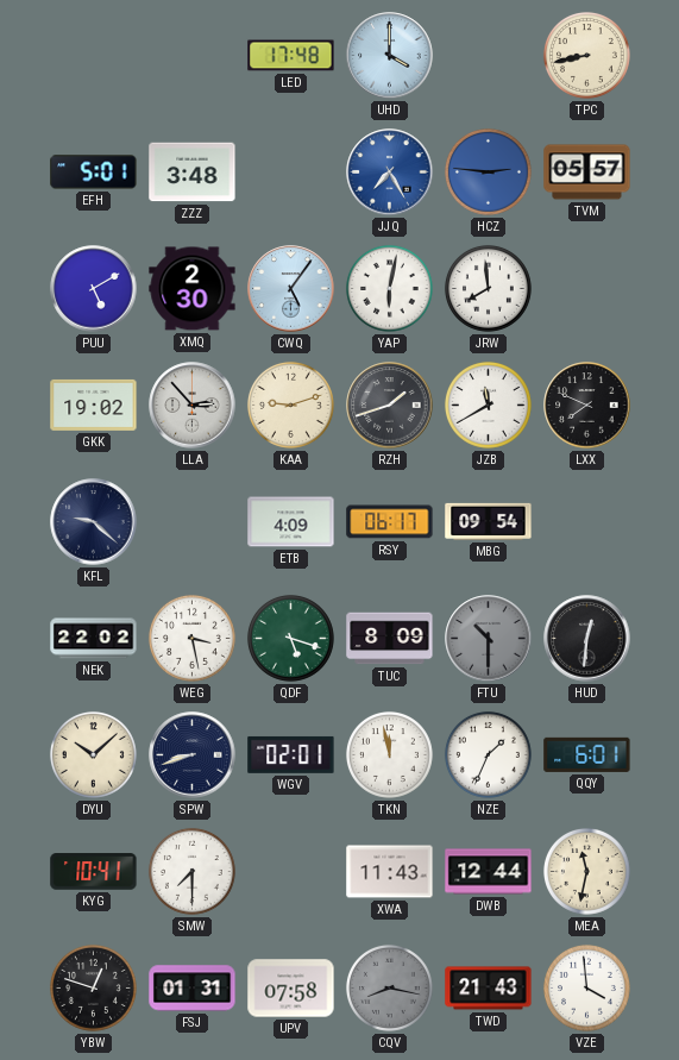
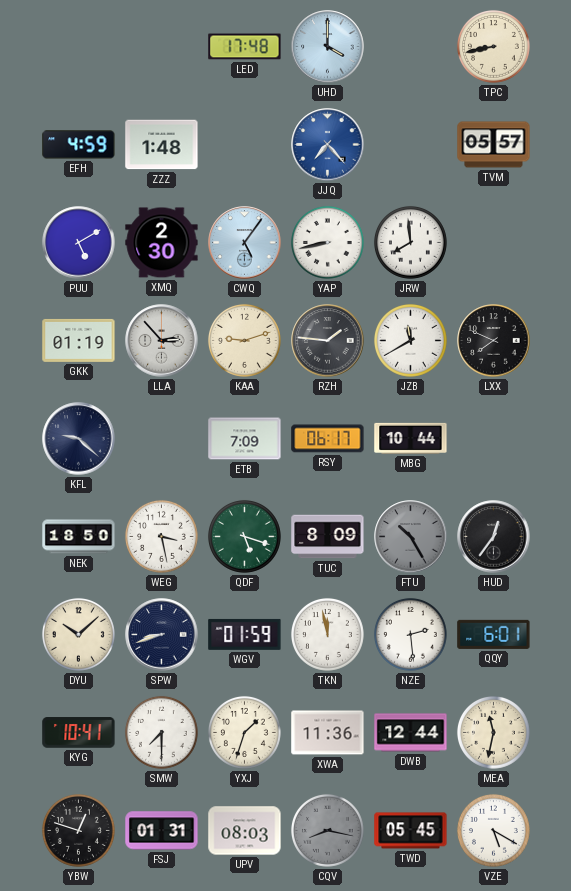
EFH: 5:01 -> 4:59
ZZZ: 3:48 -> 1:48
JJQ: 7:25 -> 7:23
HCZ: 2:46 -> none
YAP: 6:02 -> 8:43
GKK: 19:02 -> 01:19
RZH: 1:42 -> 1:46
ETB: 4:09 -> 7:09
MBG: 09:54 -> 10:44
NEK: 22:02 -> 18:50
FTU: 10:30 -> 10:25
HUD: 12:31 -> 12:36
WGV: 02:01 -> 01:59
NZE: 1:34 -> 2:29
YXJ: none -> 1:33
XWA: 11:43 -> 11:36
UPV: 07:58 -> 08:03
TWD: 21:43 -> 05:45
VZE: 3:59 -> 5:20
